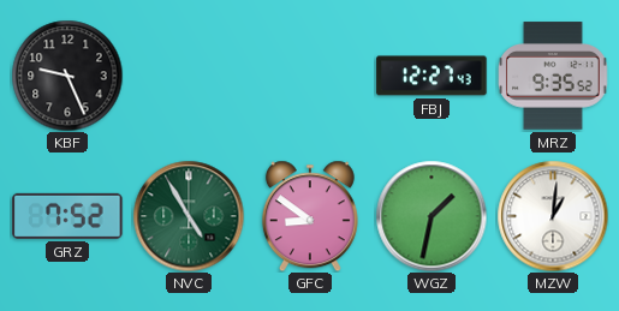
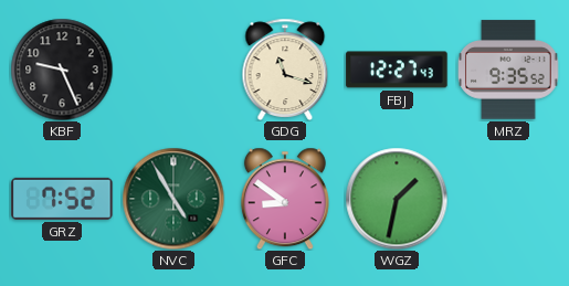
GDG: none -> 11:18
MZW: 1:01 -> none
